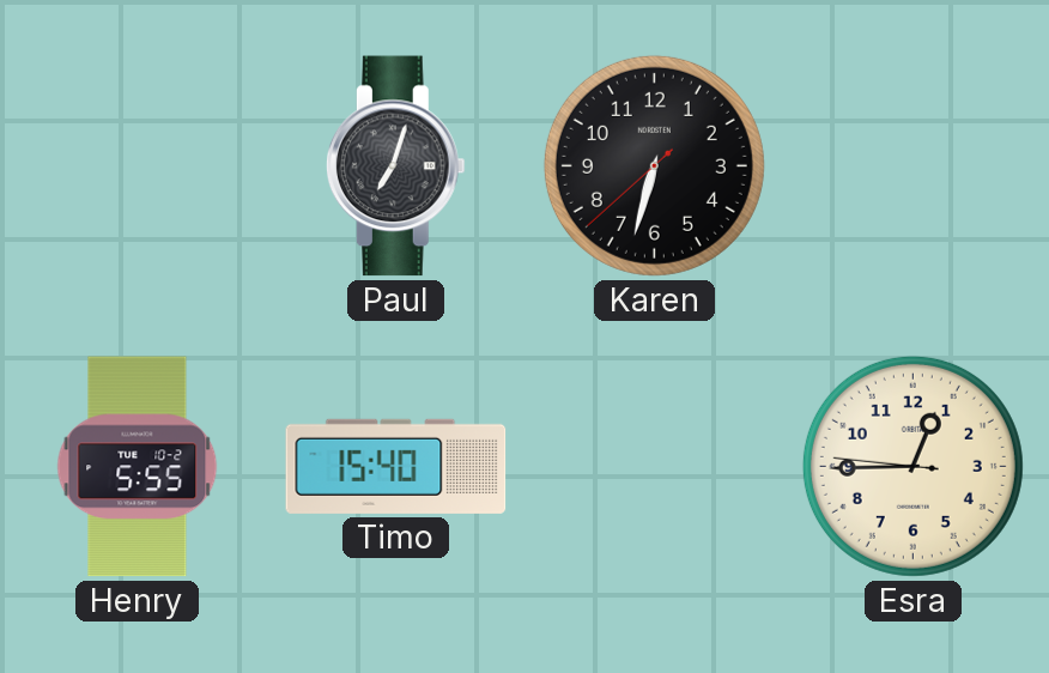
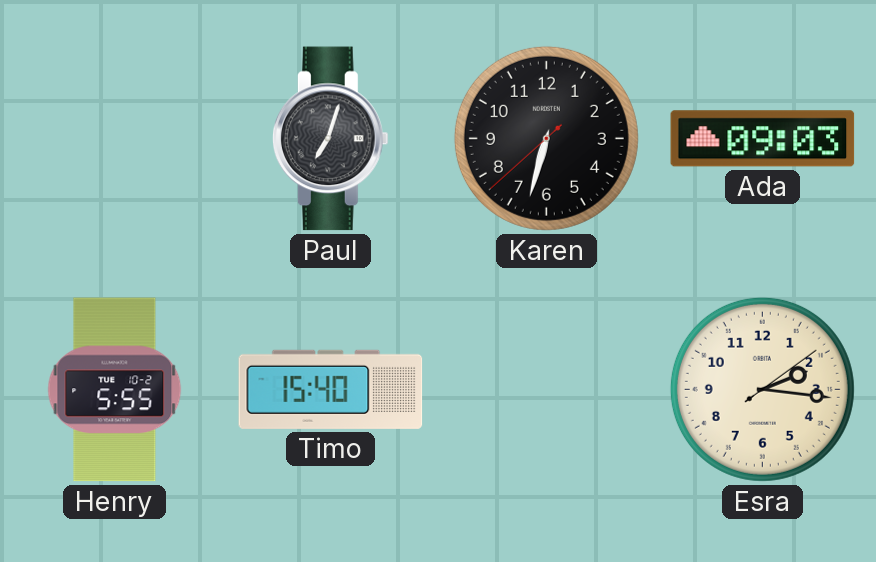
Ada: none -> 09:03
Esra: 12:44 -> 2:16
